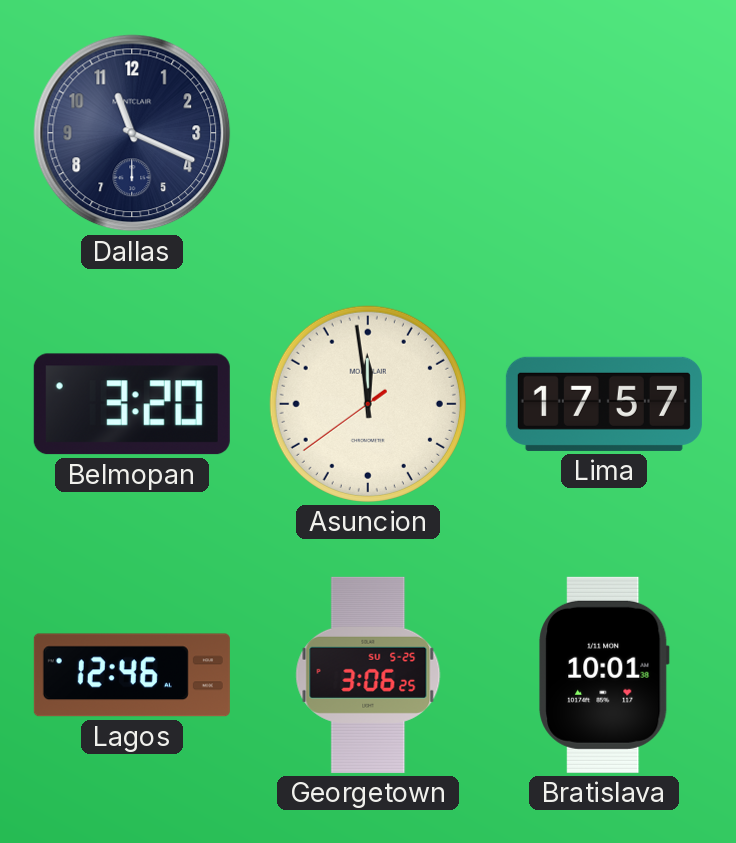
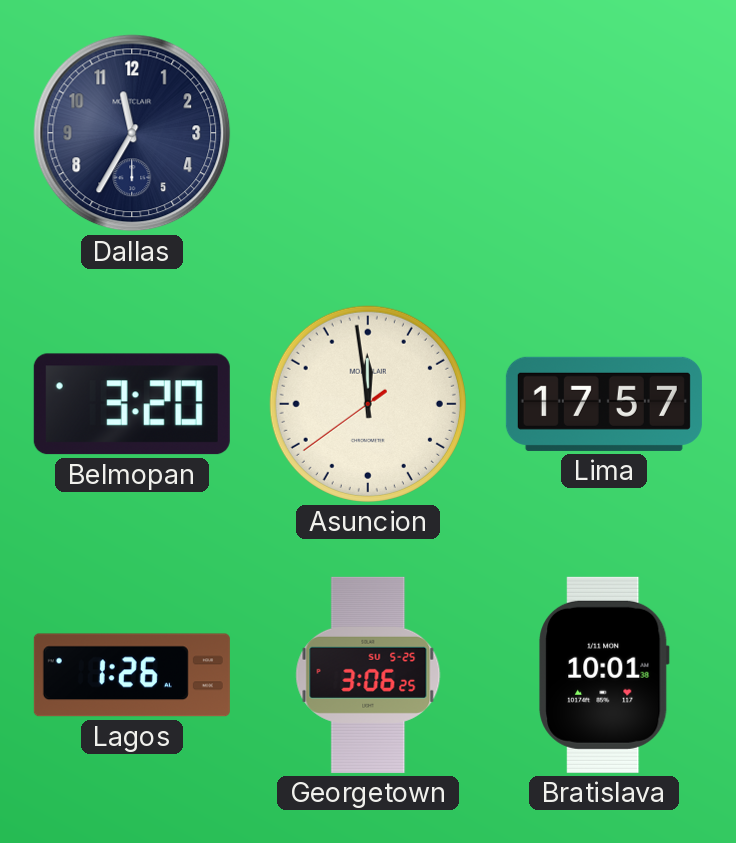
Dallas: 11:19 -> 11:35
Lagos: 12:46 -> 1:26
